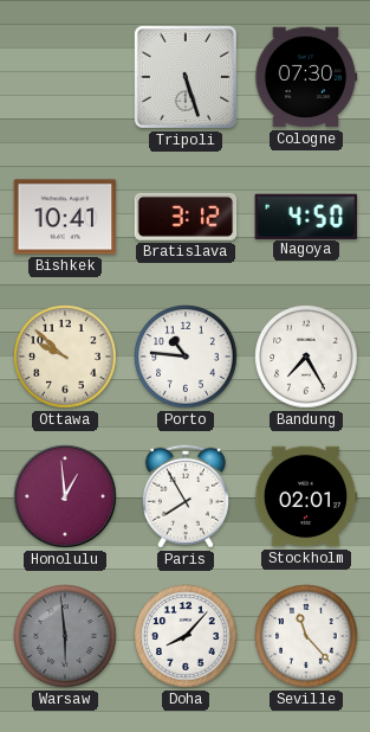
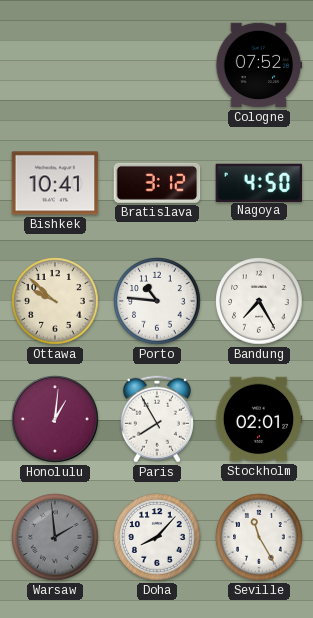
Tripoli: 5:27 -> none
Cologne: 07:30 -> 07:52
Honolulu: 12:59 -> 1:01
Warsaw: 5:59 -> 1:59
Seville: 11:23 -> 11:25
